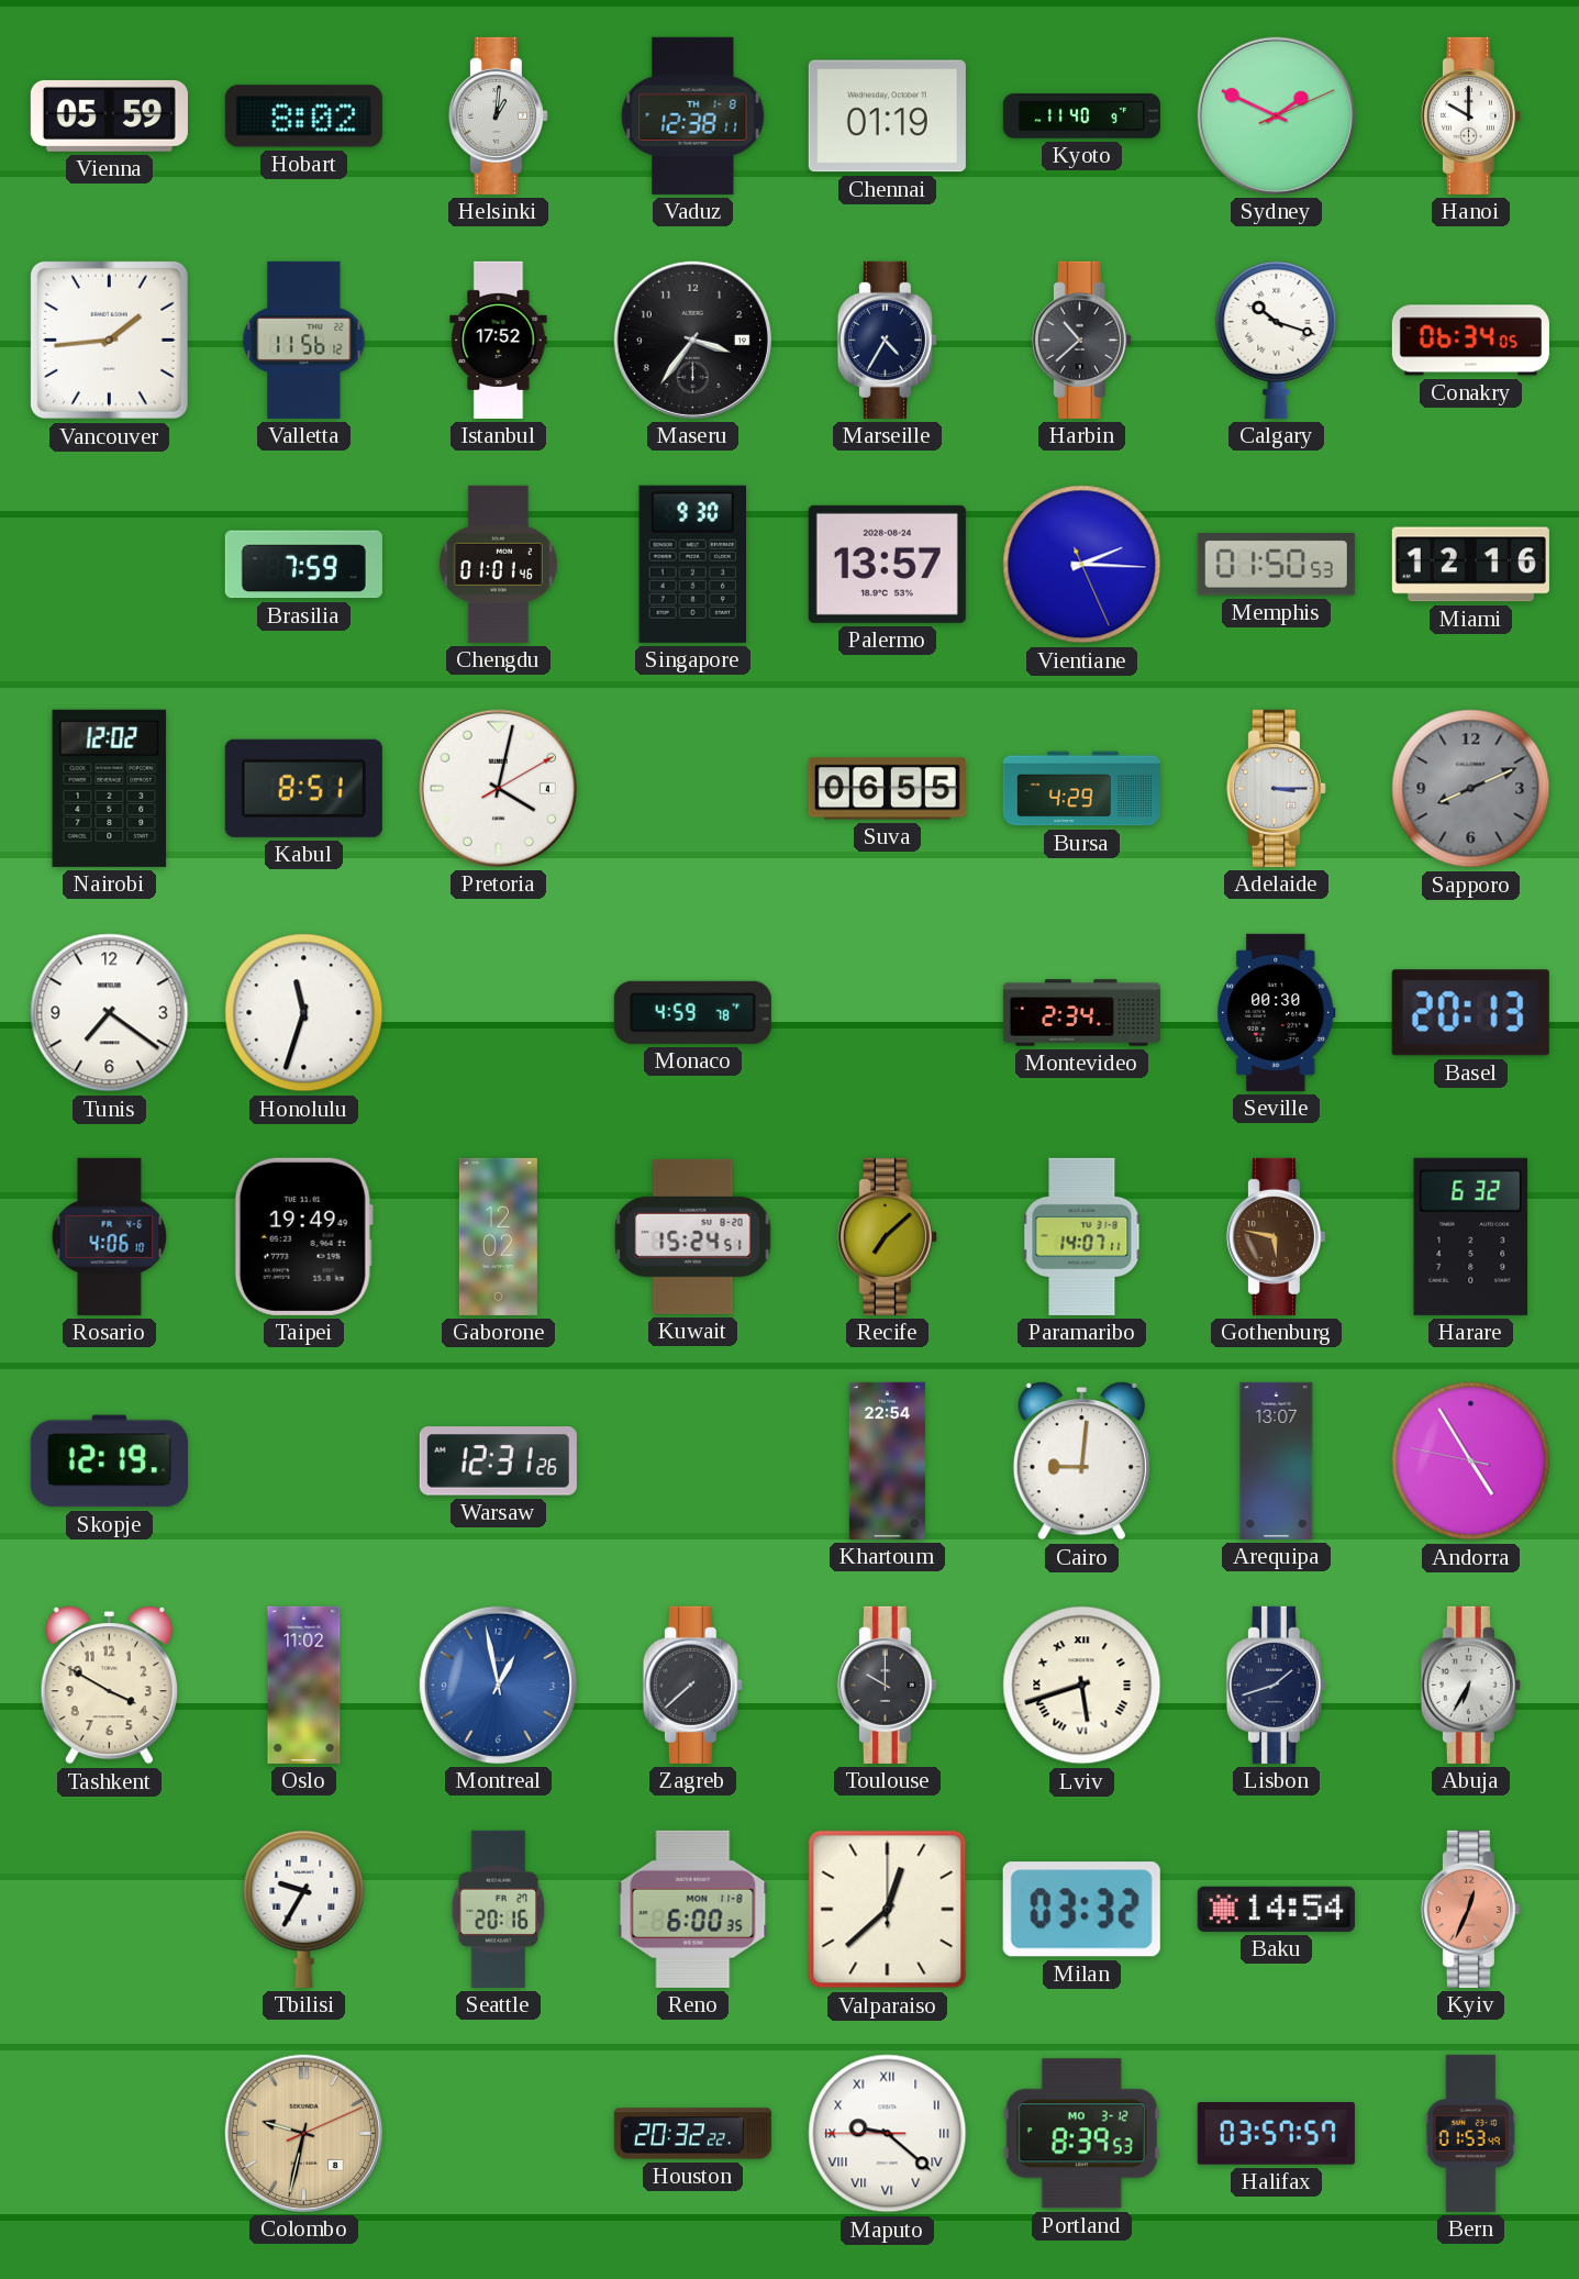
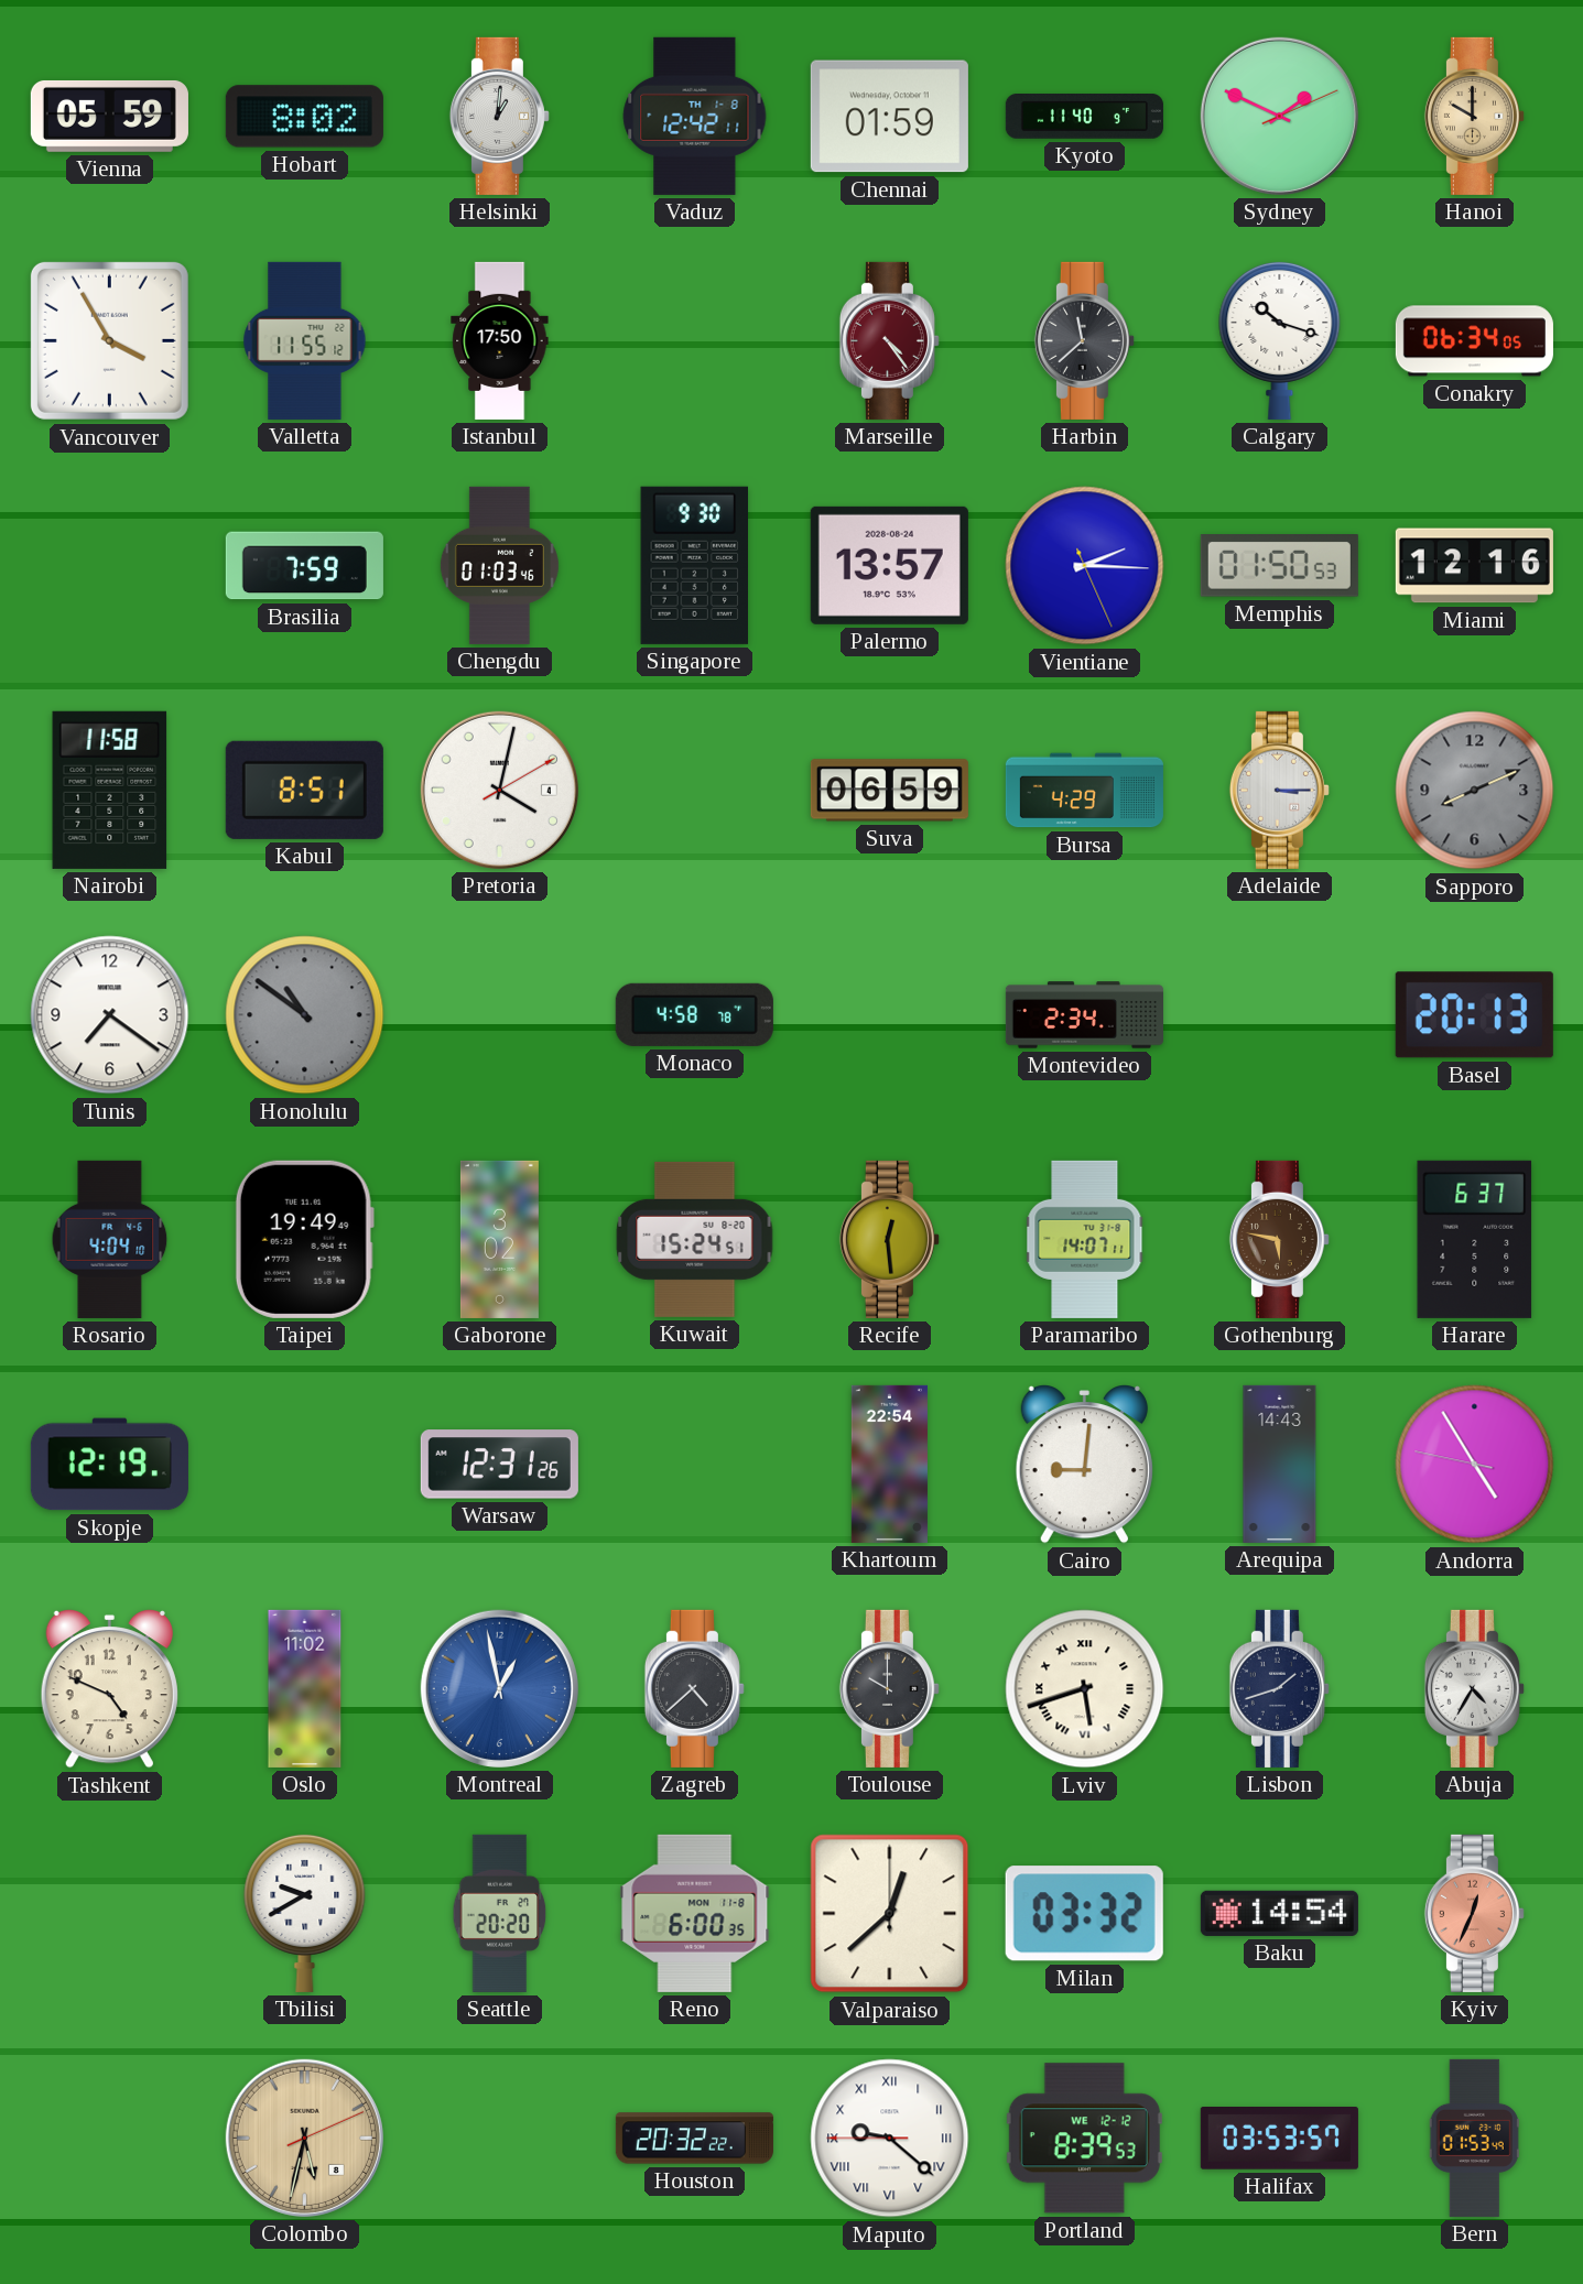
Vaduz: 12:38 -> 12:42
Chennai: 01:19 -> 01:59
Hanoi dial: white -> champagne
Vancouver: 1:44 -> 3:55
Valletta: 11:56 -> 11:55
Istanbul: 17:52 -> 17:50
Maseru: 3:36 -> none
Marseille: 4:35 -> 4:24
Marseille dial: navy -> burgundy
Harbin: 10:38 -> 11:38
Chengdu: 01:01 -> 01:03
Nairobi: 12:02 -> 11:58
Suva: 06:55 -> 06:59
Honolulu: 11:33 -> 10:51
Honolulu dial: white -> grey
Monaco: 4:59 -> 4:58
Seville: 00:30 -> none
Rosario: 4:06 -> 4:04
Gaborone: 12:02 -> 3:02
Recife: 7:08 -> 12:29
Harare: 6:32 -> 6:37
Arequipa: 13:07 -> 14:43
Tashkent: 3:50 -> 4:49
Zagreb: 7:38 -> 4:38
Abuja: 6:35 -> 4:35
Tbilisi: 9:35 -> 9:40
Seattle: 20:16 -> 20:20
Colombo: 9:32 -> 5:32
Portland date: MO 3-12 -> WE 12-12
Halifax: 03:57 -> 03:53
